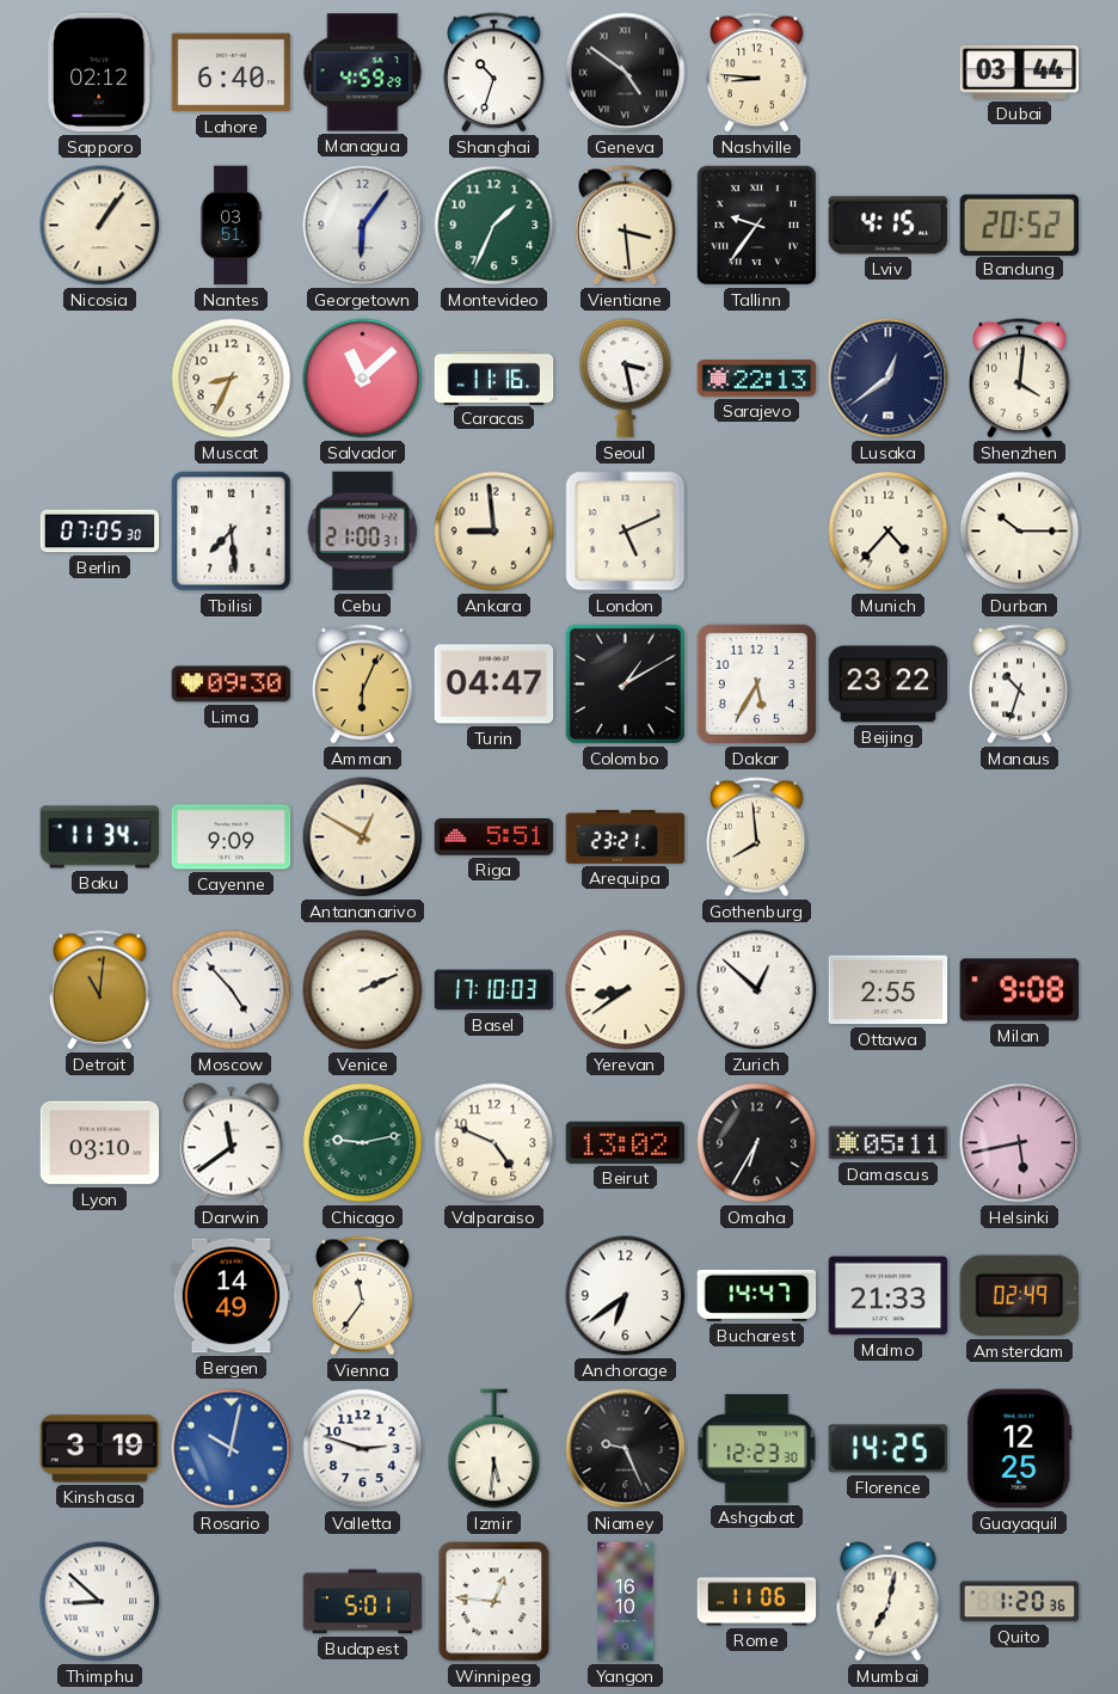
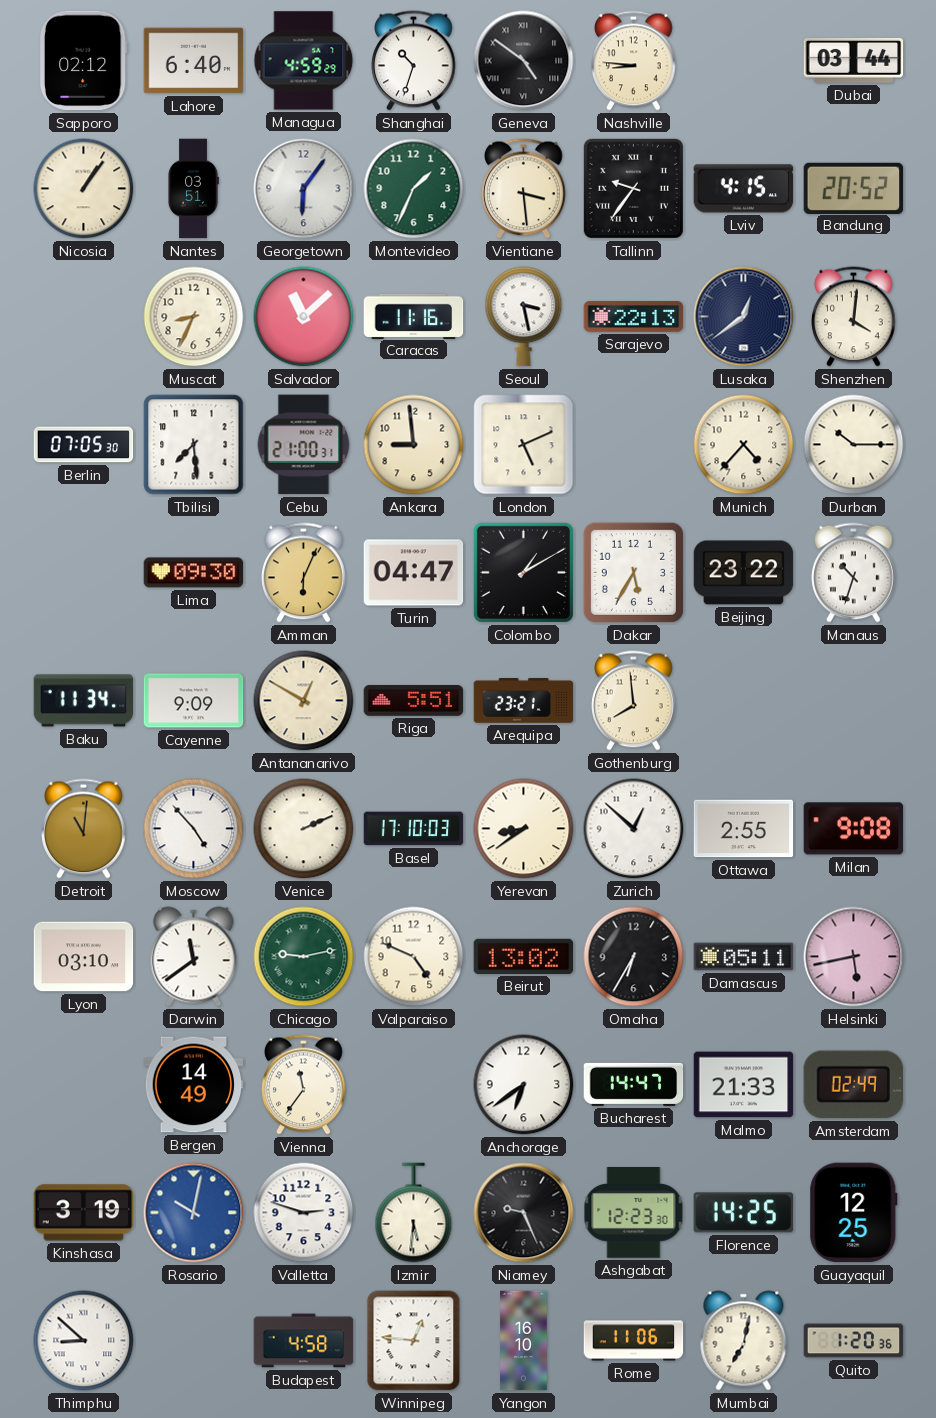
Budapest: 5:01 -> 4:58
